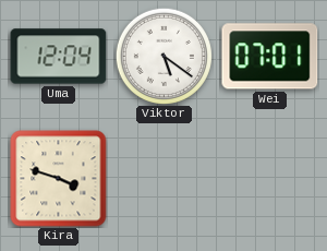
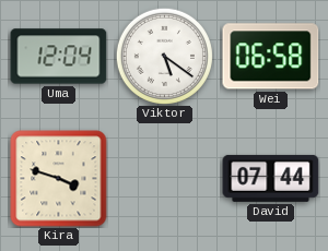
Wei: 07:01 -> 06:58
David: none -> 07:44
